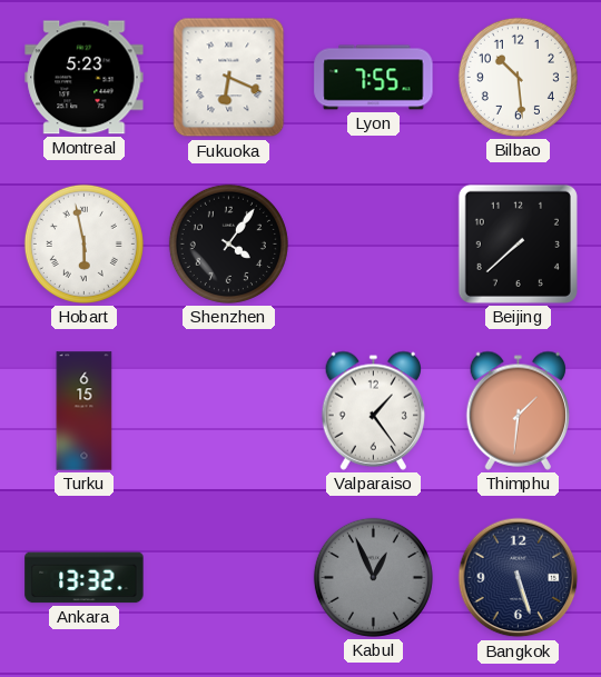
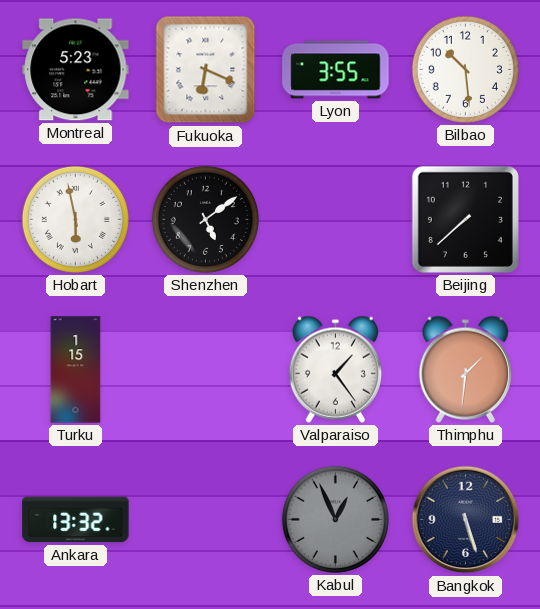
Lyon: 7:55 -> 3:55
Shenzhen: 4:06 -> 5:09
Turku: 6:15 -> 1:15
